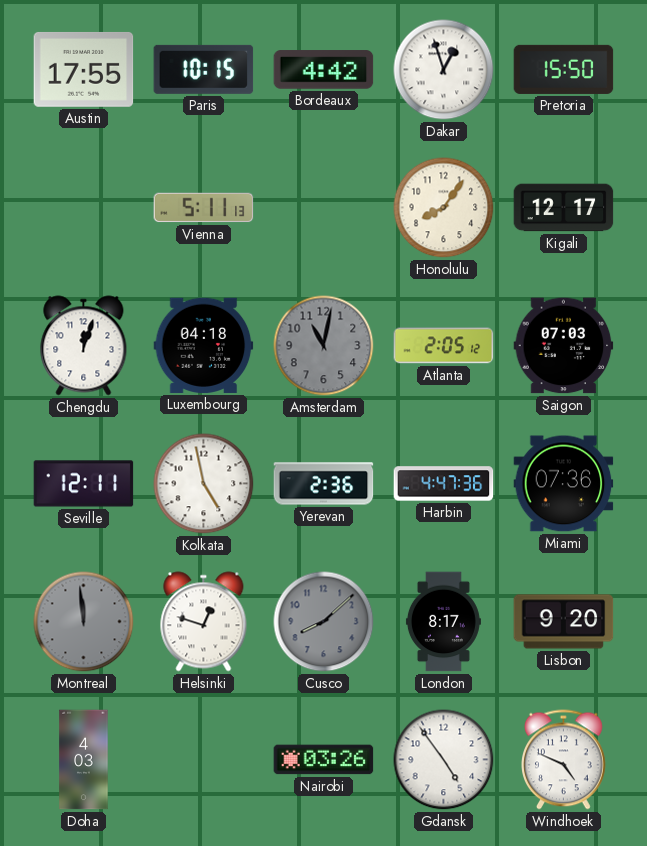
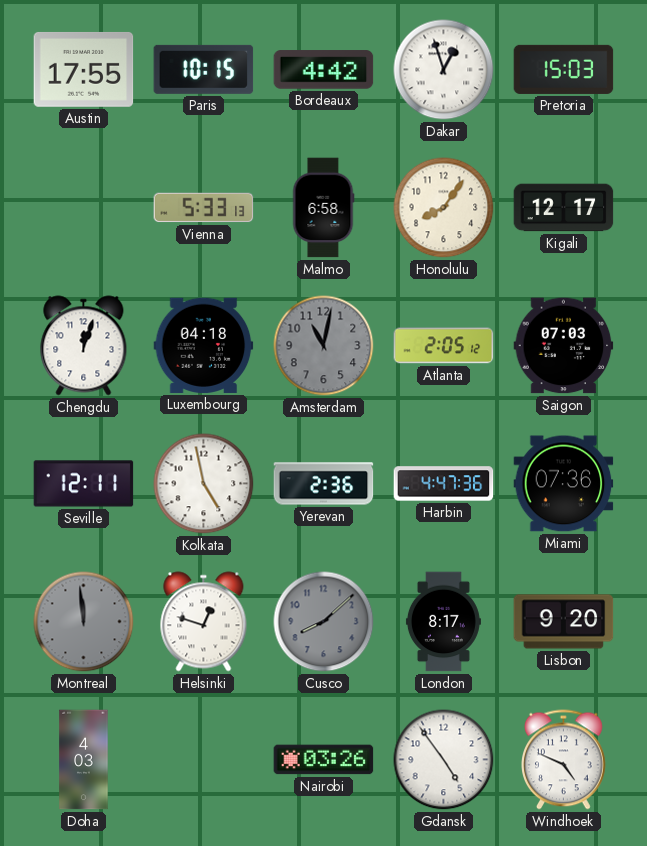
Pretoria: 15:50 -> 15:03
Vienna: 5:11 -> 5:33
Malmo: none -> 6:58
